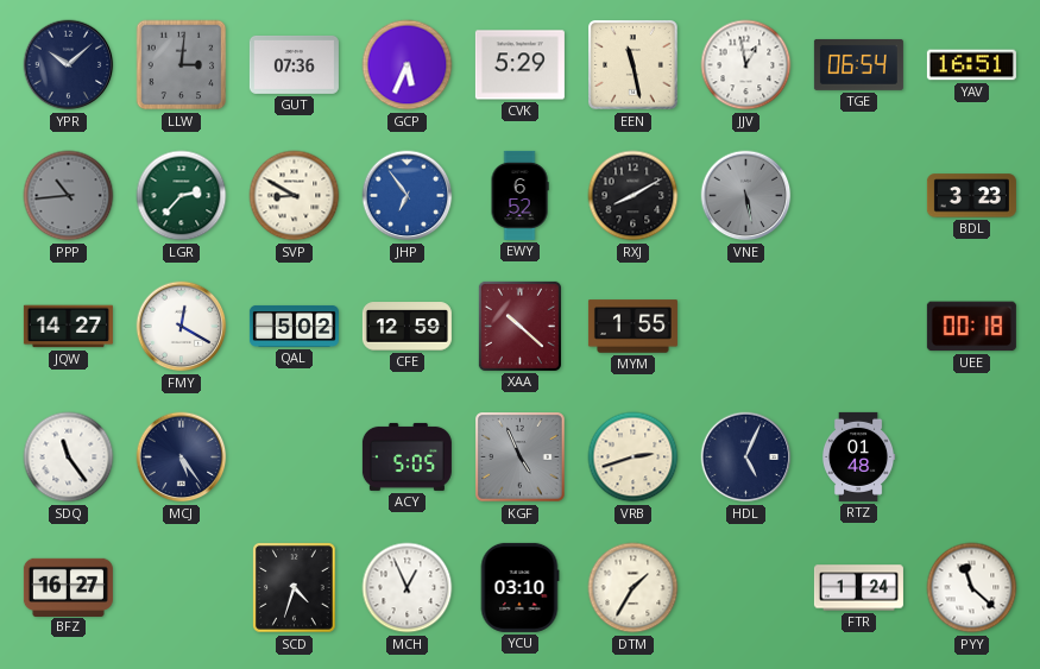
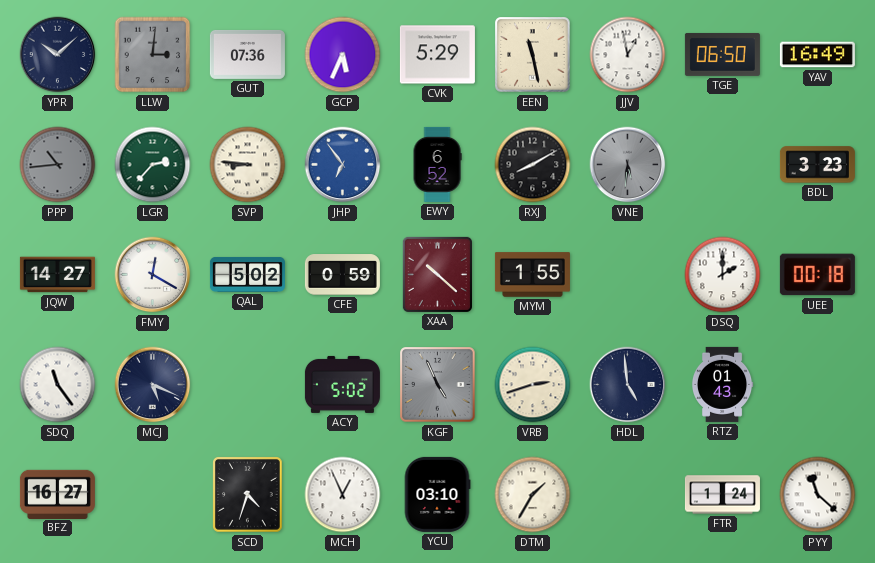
TGE: 06:54 -> 06:50
YAV: 16:51 -> 16:49
SVP: 8:50 -> 8:46
VNE: 5:28 -> 5:31
CFE: 12:59 -> 0:59
DSQ: none -> 2:00
MCJ: 5:24 -> 5:19
ACY: 5:05 -> 5:02
HDL: 5:04 -> 4:59
RTZ: 01:48 -> 01:43
